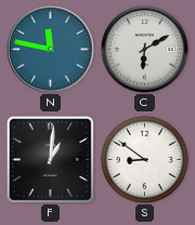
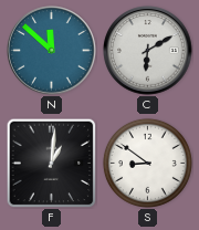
N: 11:47 -> 11:52
